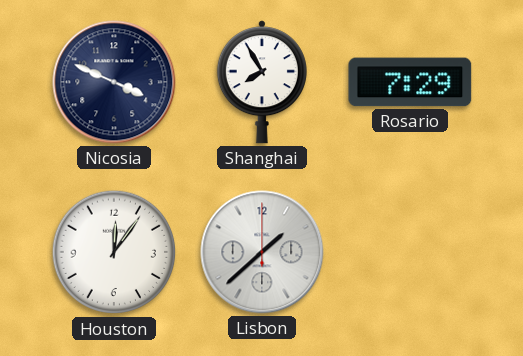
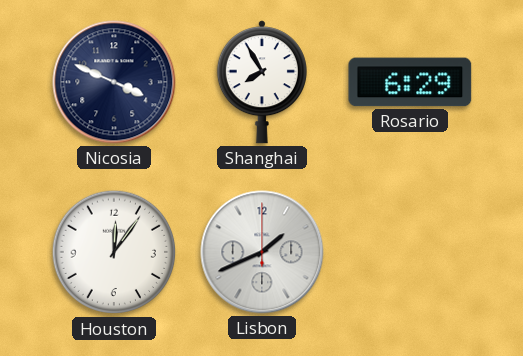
Rosario: 7:29 -> 6:29
Lisbon: 1:38 -> 1:41
